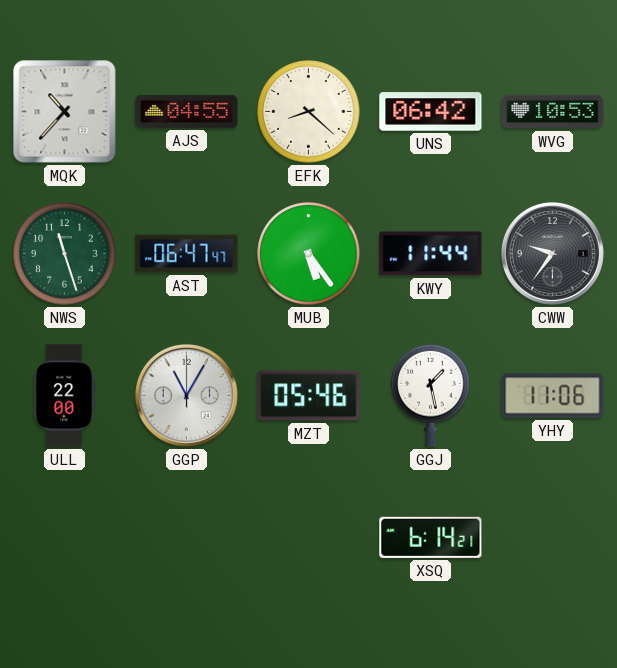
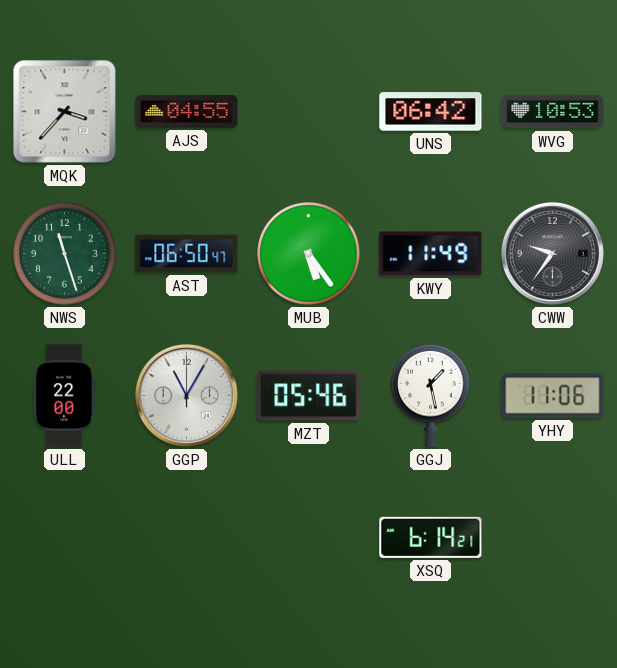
MQK: 10:37 -> 3:37
EFK: 8:22 -> none
AST: 06:47 -> 06:50
KWY: 11:44 -> 11:49
